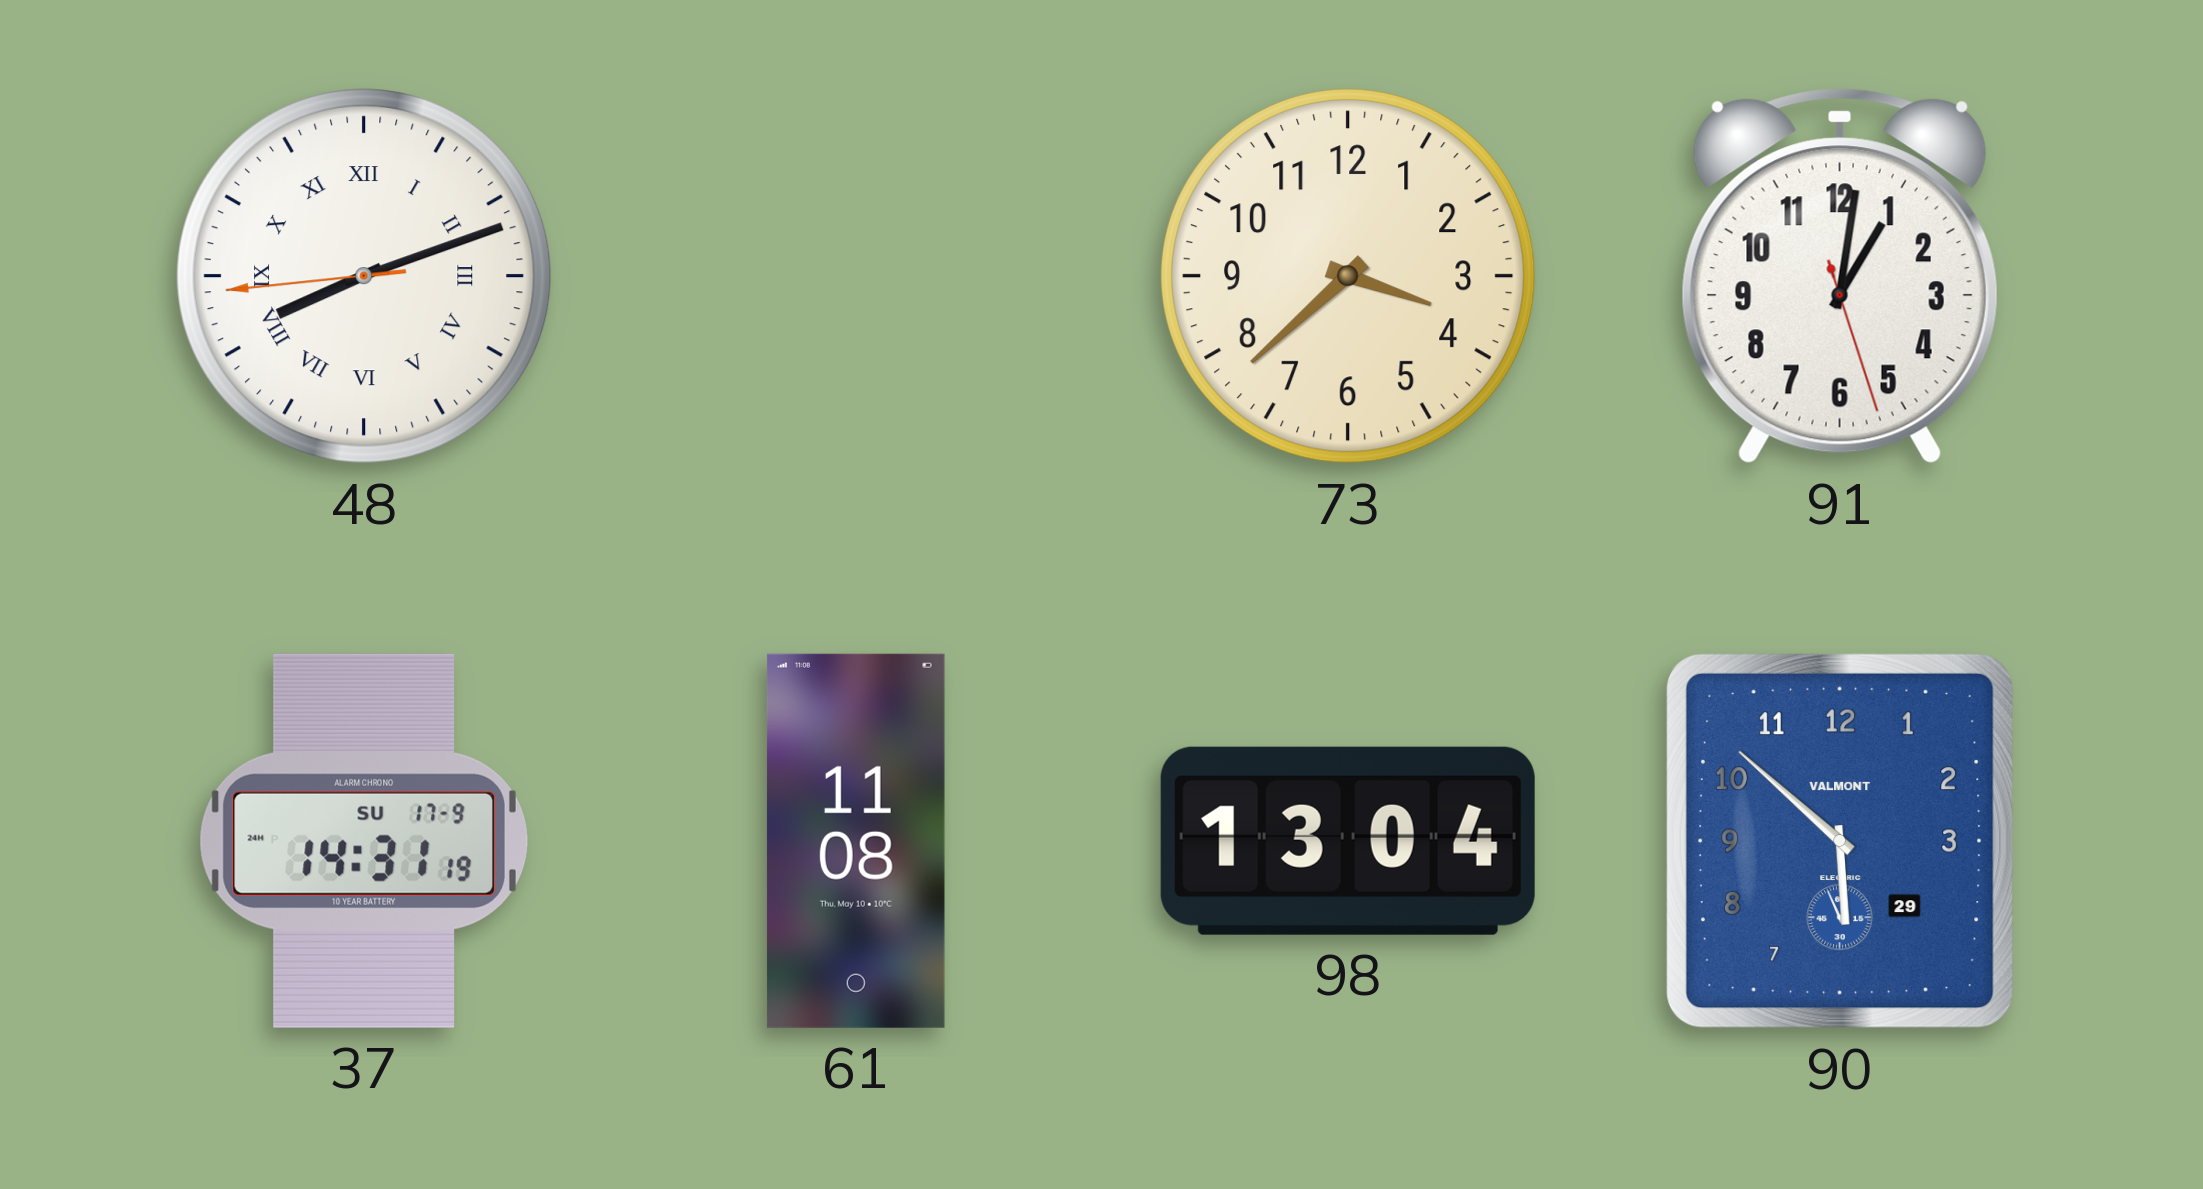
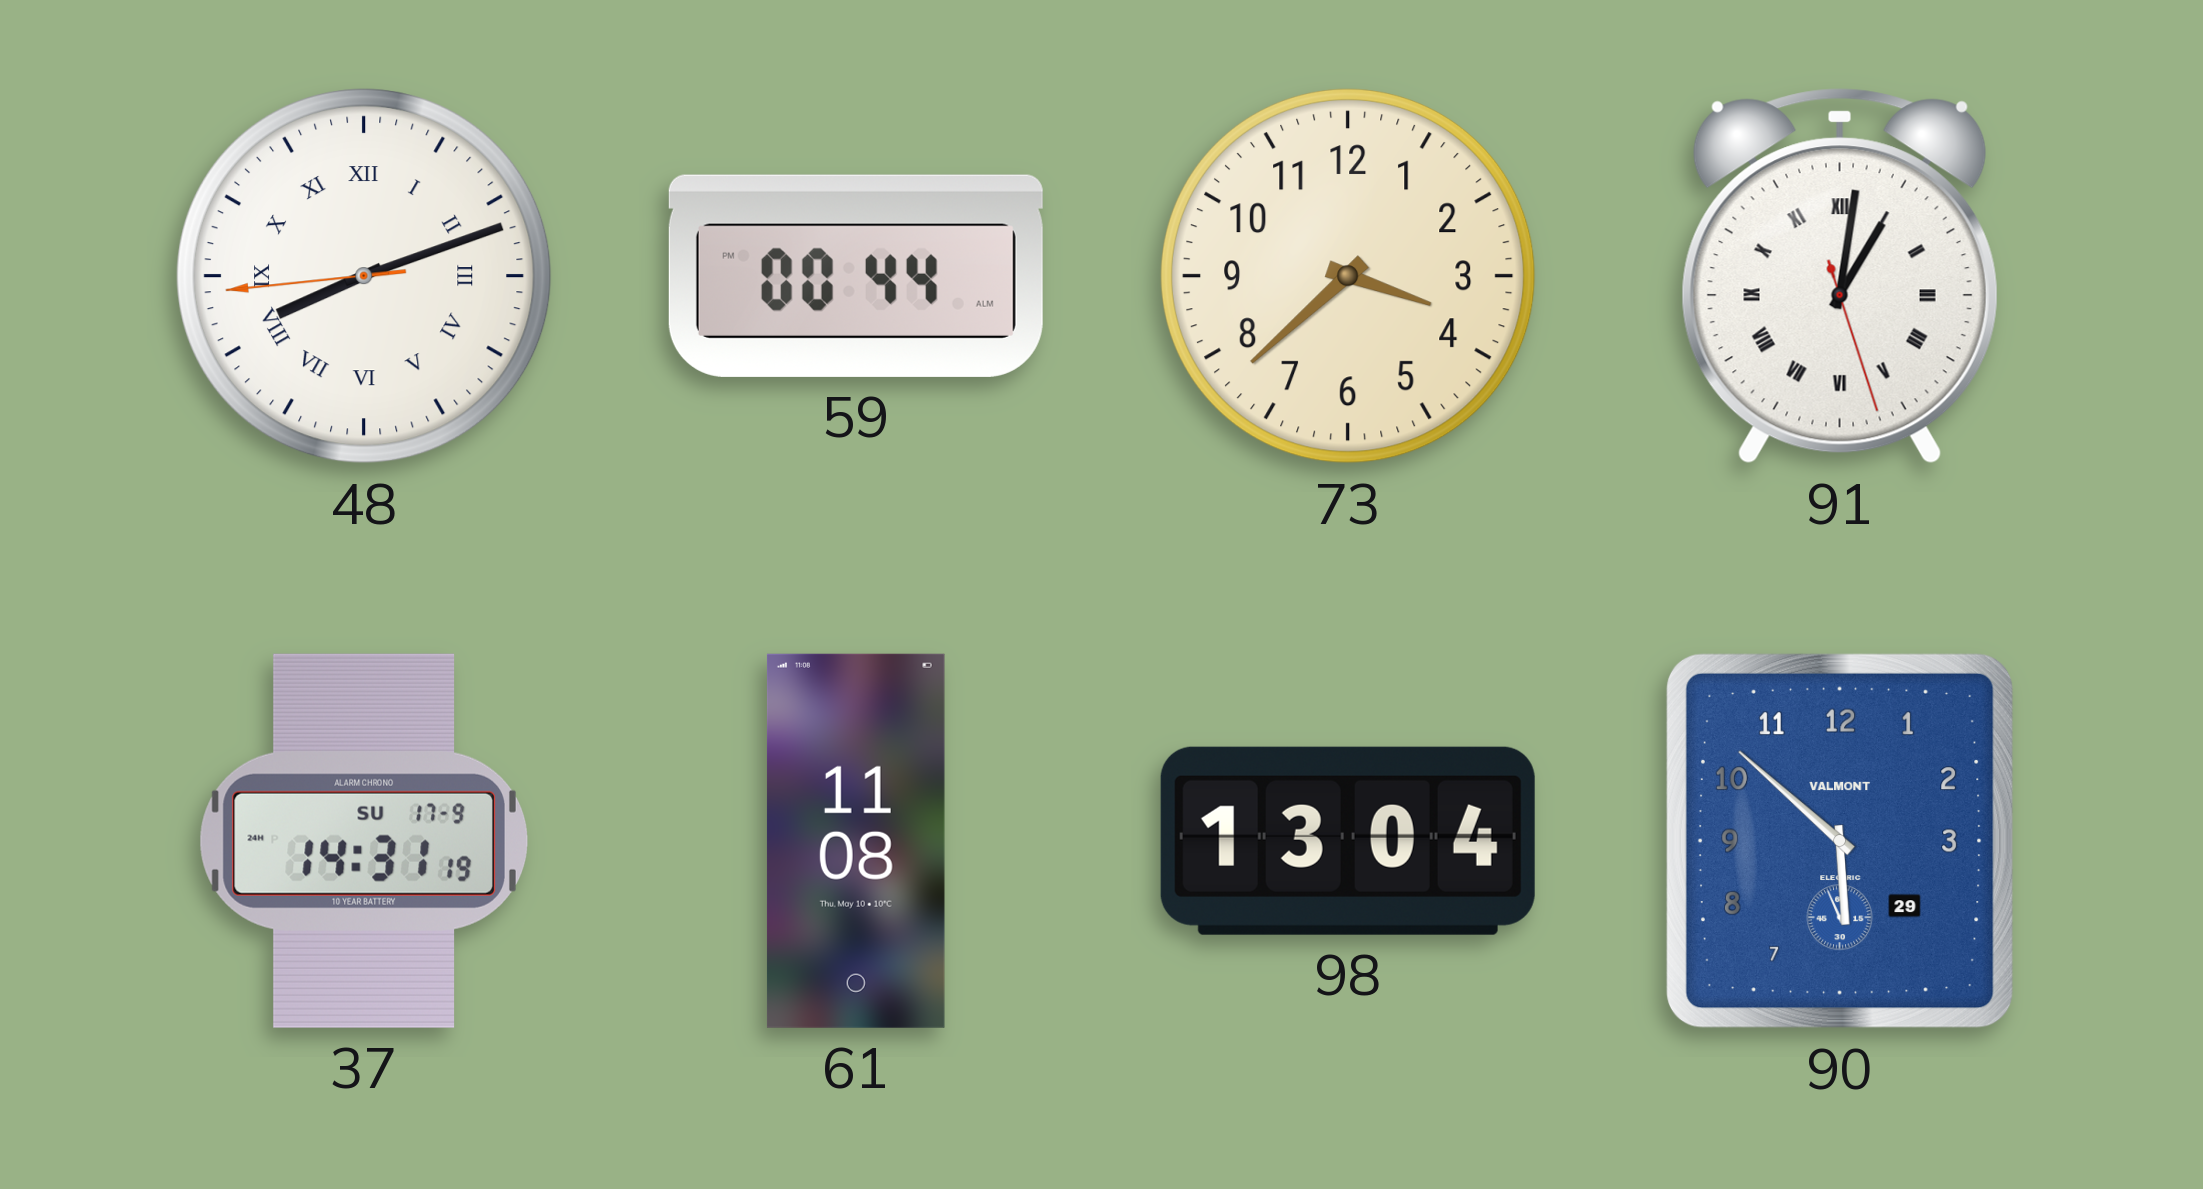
59: none -> 00:44
91 numerals: Arabic -> Roman
